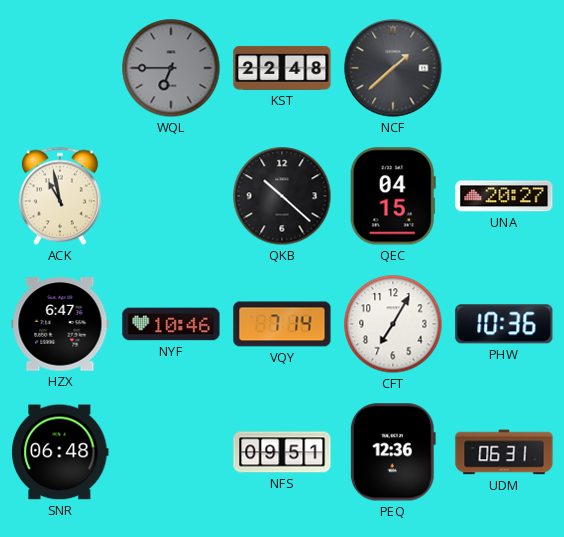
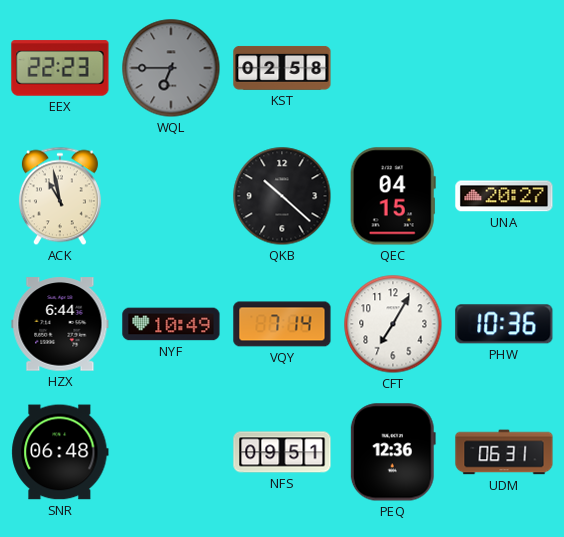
EEX: none -> 22:23
KST: 22:48 -> 02:58
NCF: 1:38 -> none
HZX: 6:47 -> 6:44
NYF: 10:46 -> 10:49
